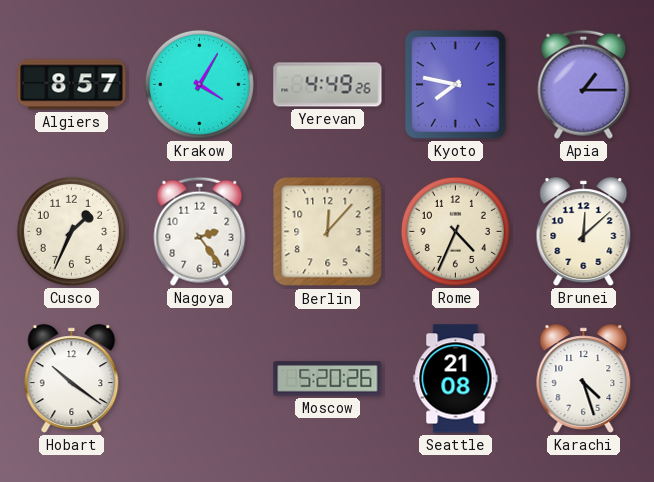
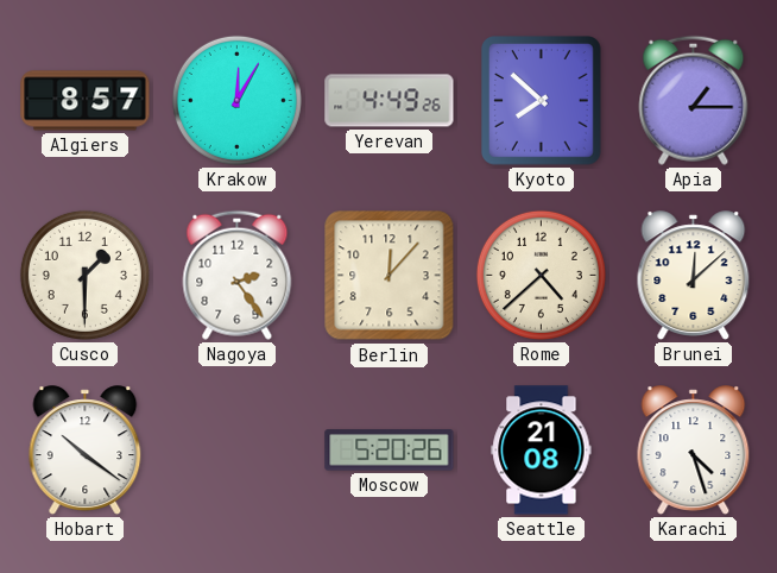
Krakow: 4:05 -> 12:05
Kyoto: 7:47 -> 7:52
Cusco: 1:34 -> 1:30
Rome: 4:34 -> 4:38
